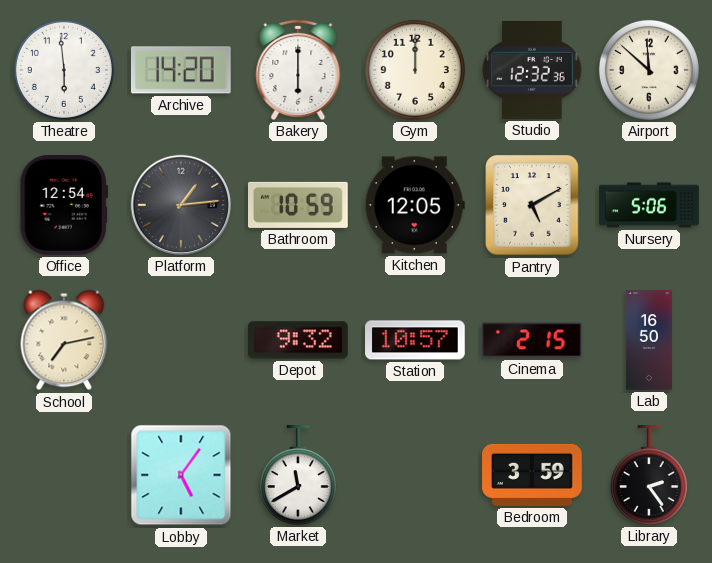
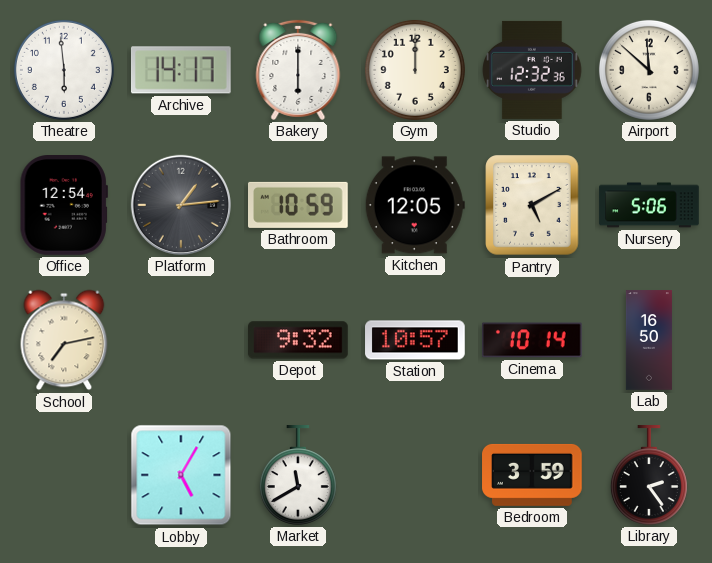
Archive: 14:20 -> 14:17
Cinema: 2:15 -> 10:14
Lobby: 5:06 -> 5:05
